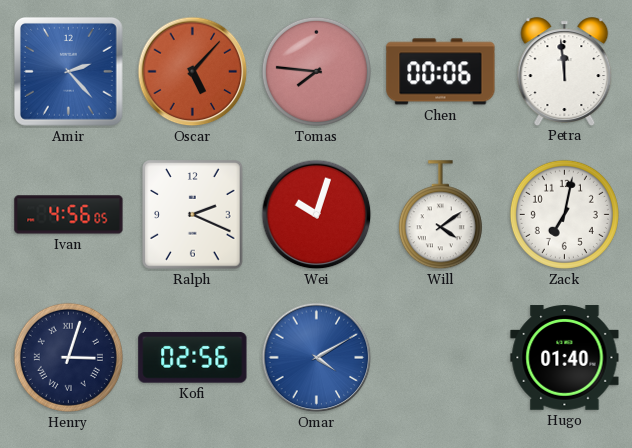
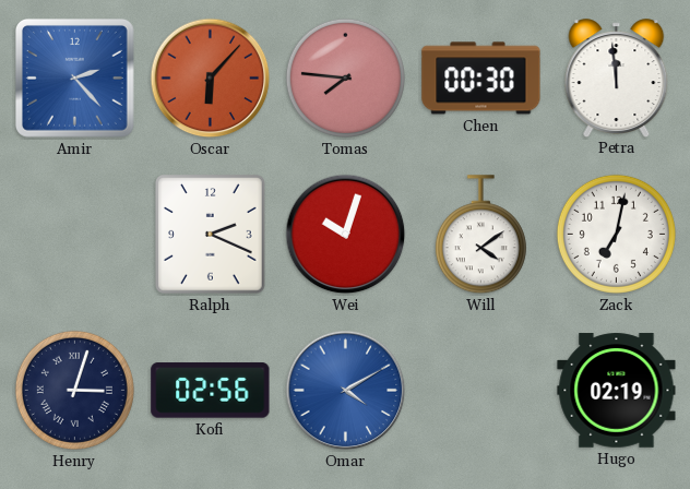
Oscar: 5:07 -> 6:07
Chen: 00:06 -> 00:30
Ivan: 4:56 -> none
Hugo: 01:40 -> 02:19
